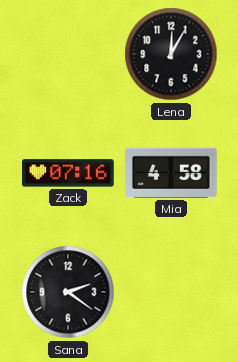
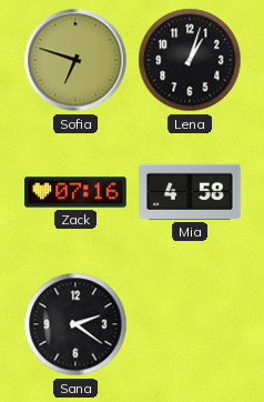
Sofia: none -> 6:48
Lena: 12:05 -> 1:03
